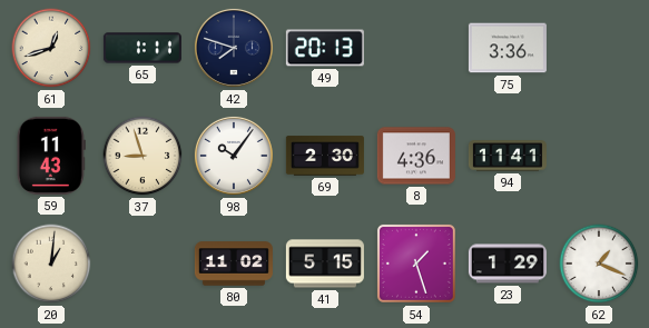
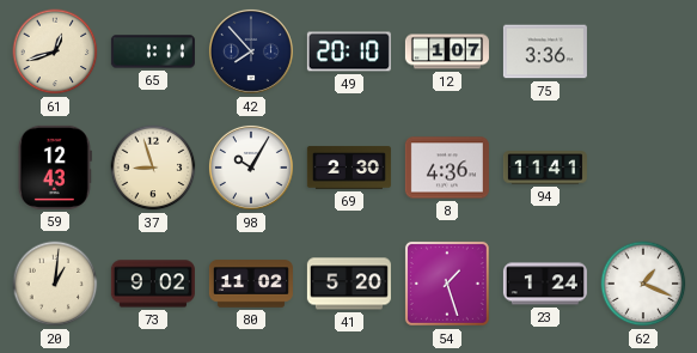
42: 7:48 -> 7:53
49: 20:13 -> 20:10
12: none -> 1:07
59: 11:43 -> 12:43
98: 10:06 -> 10:05
73: none -> 9:02
41: 5:15 -> 5:20
23: 1:29 -> 1:24
